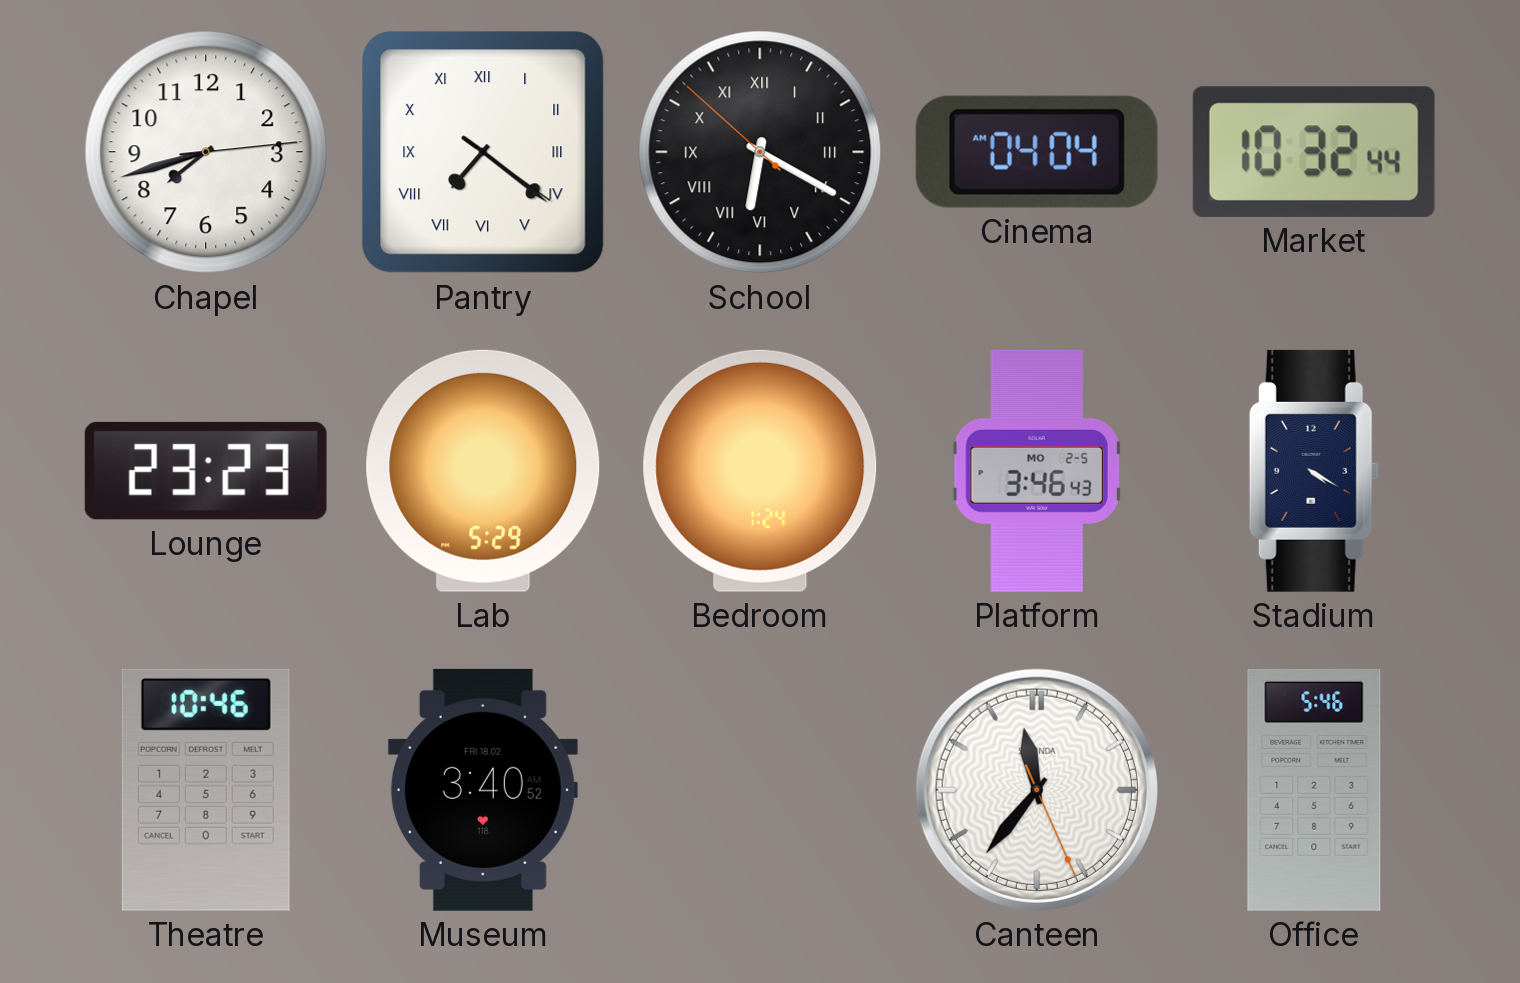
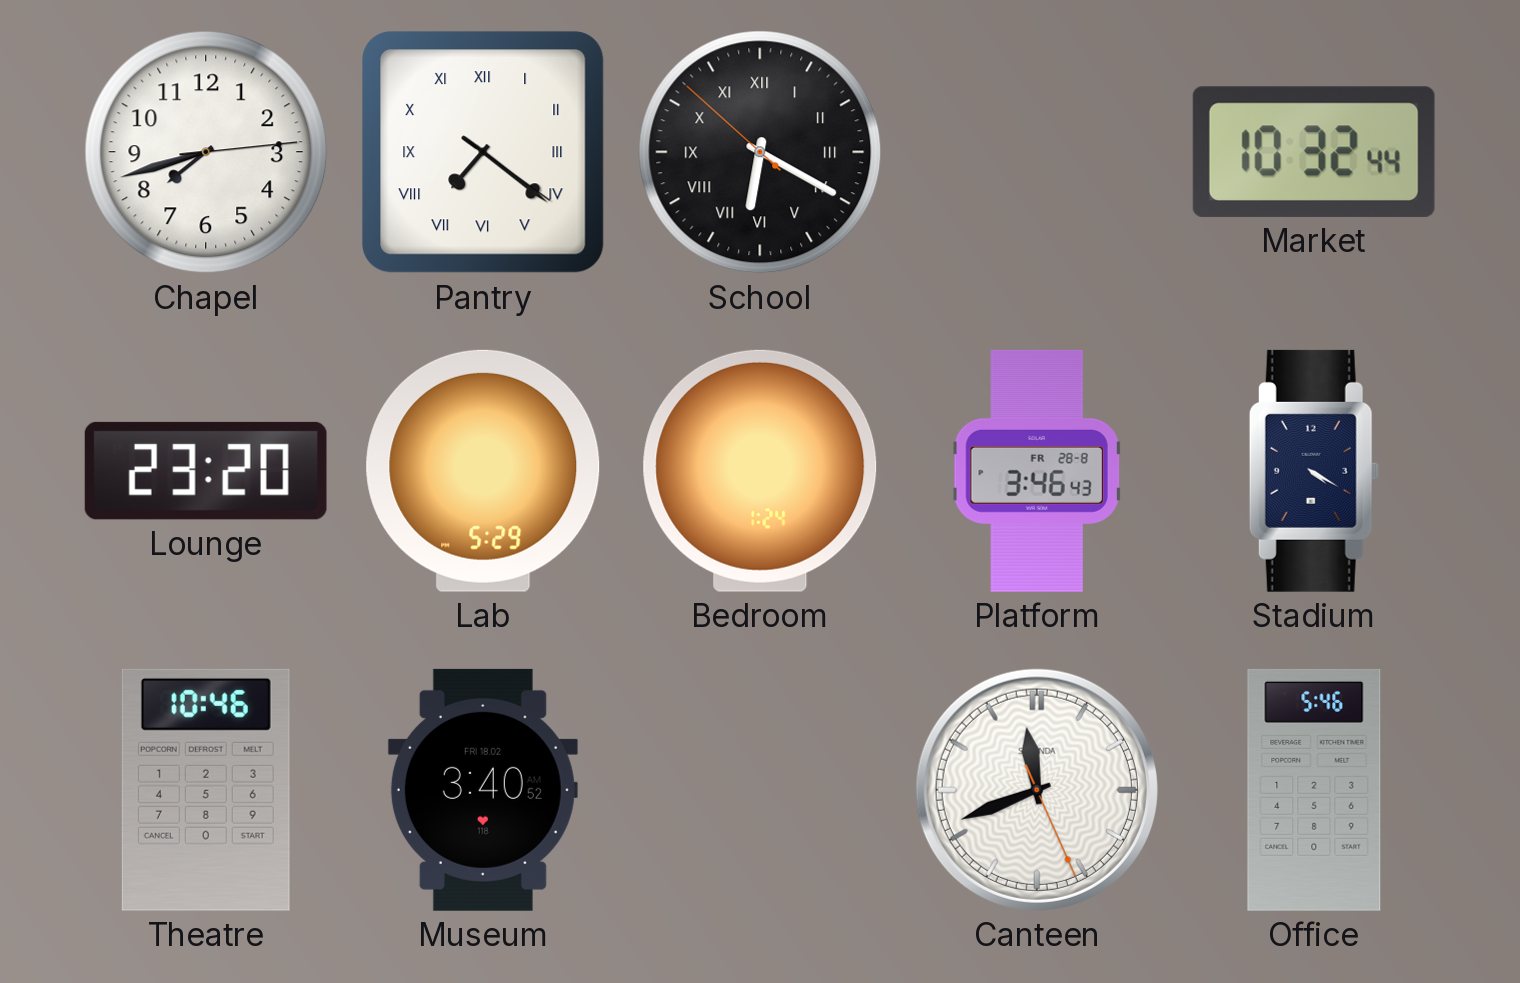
Cinema: 04:04 -> none
Lounge: 23:23 -> 23:20
Platform date: MO 2-5 -> FR 28-8
Canteen: 11:36 -> 11:41
